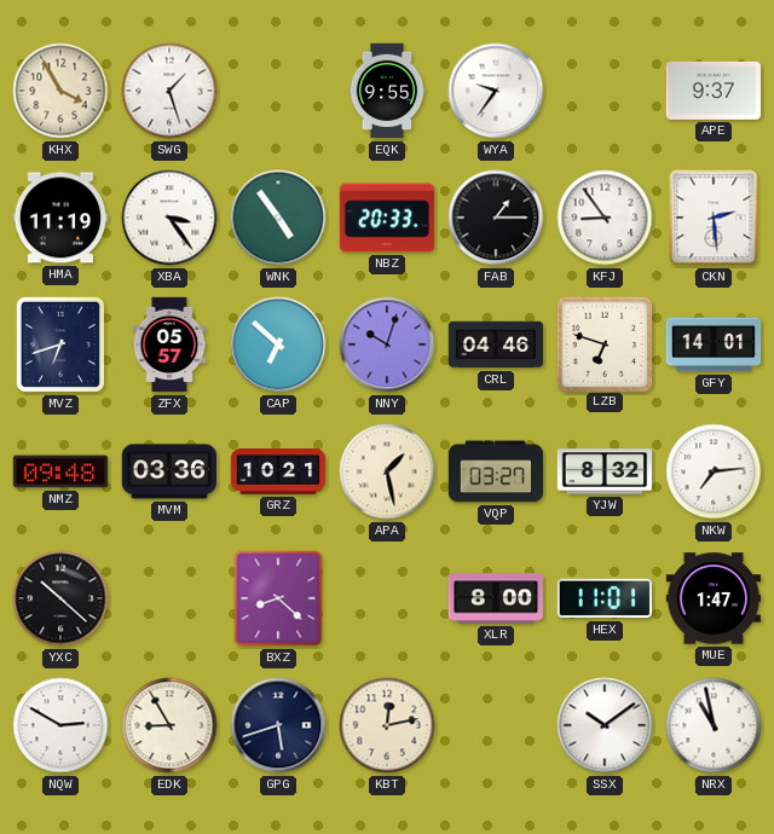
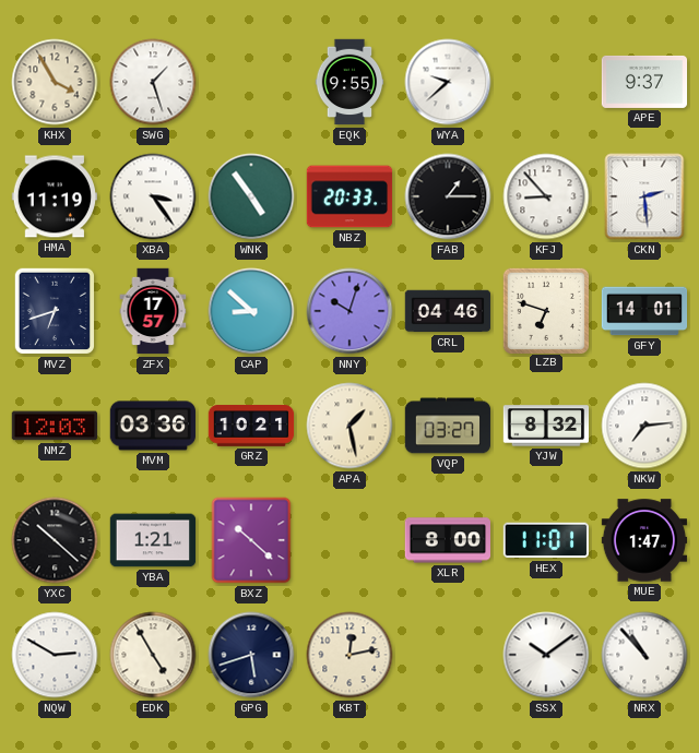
WYA: 9:36 -> 9:38
KFJ: 8:54 -> 8:53
ZFX: 05:57 -> 17:57
CAP: 6:52 -> 8:52
NMZ: 09:48 -> 12:03
YBA: none -> 1:21
BXZ: 8:22 -> 10:22
EDK: 8:55 -> 4:55
NRX: 10:58 -> 10:53
